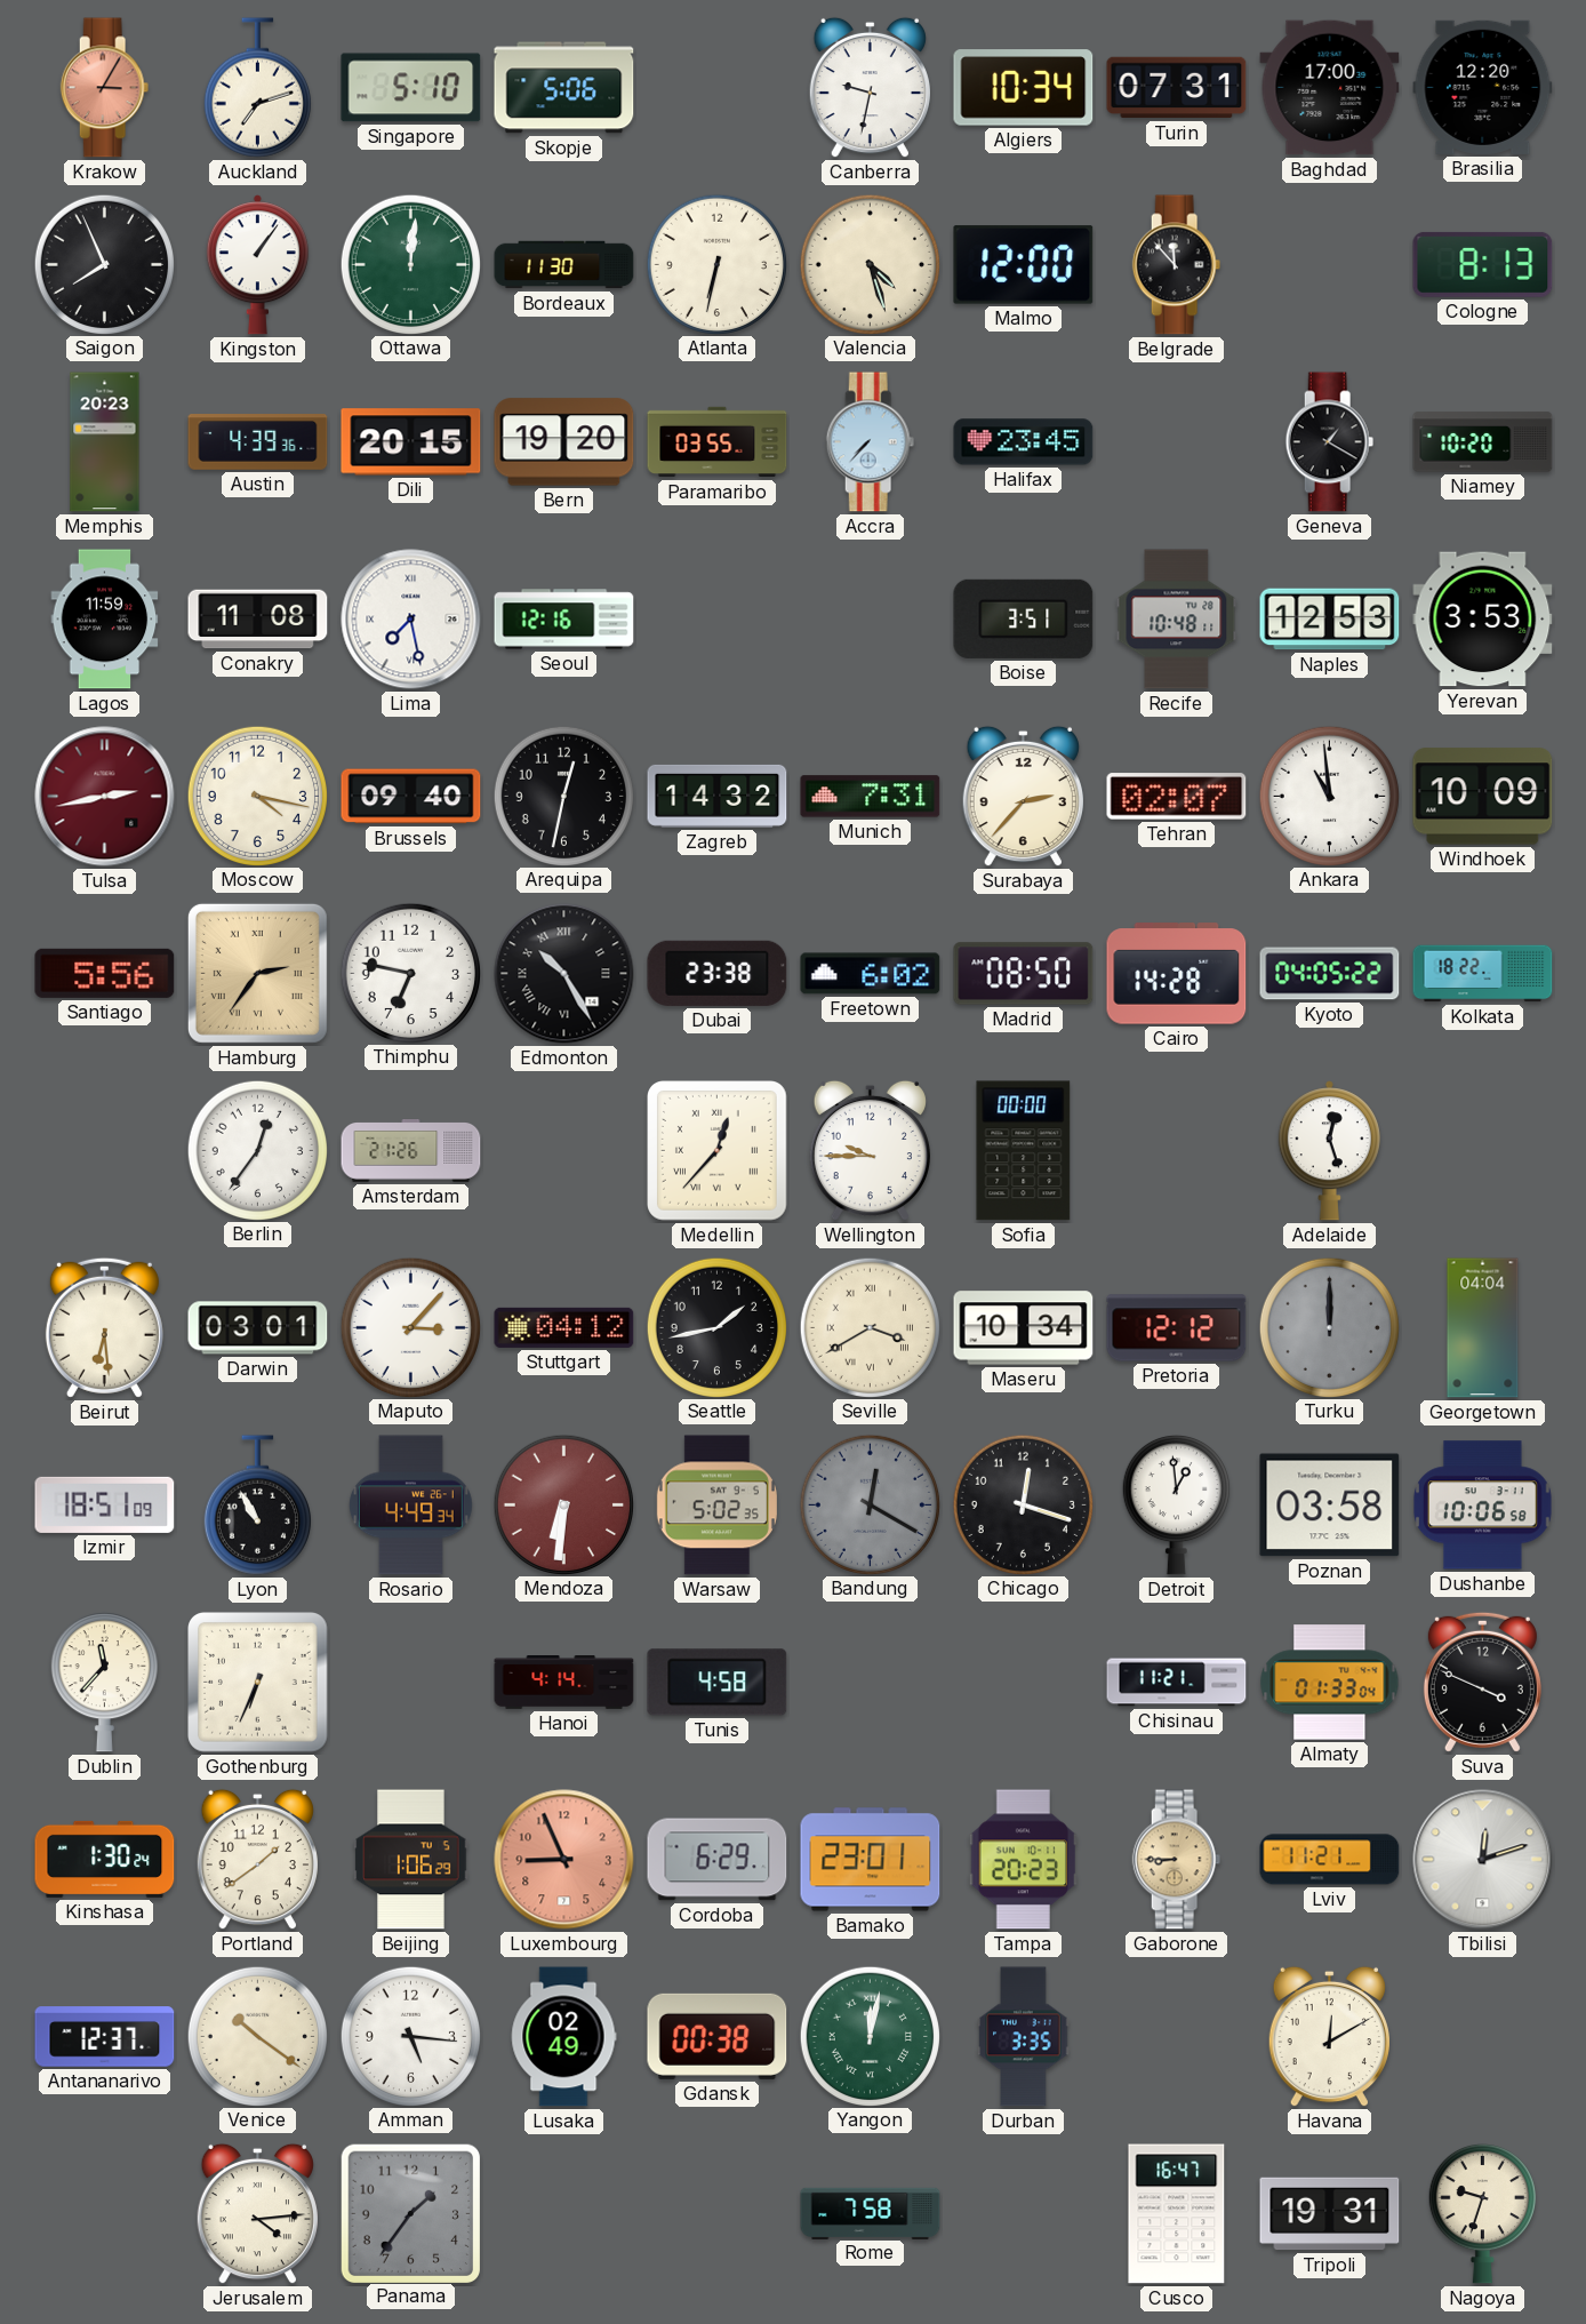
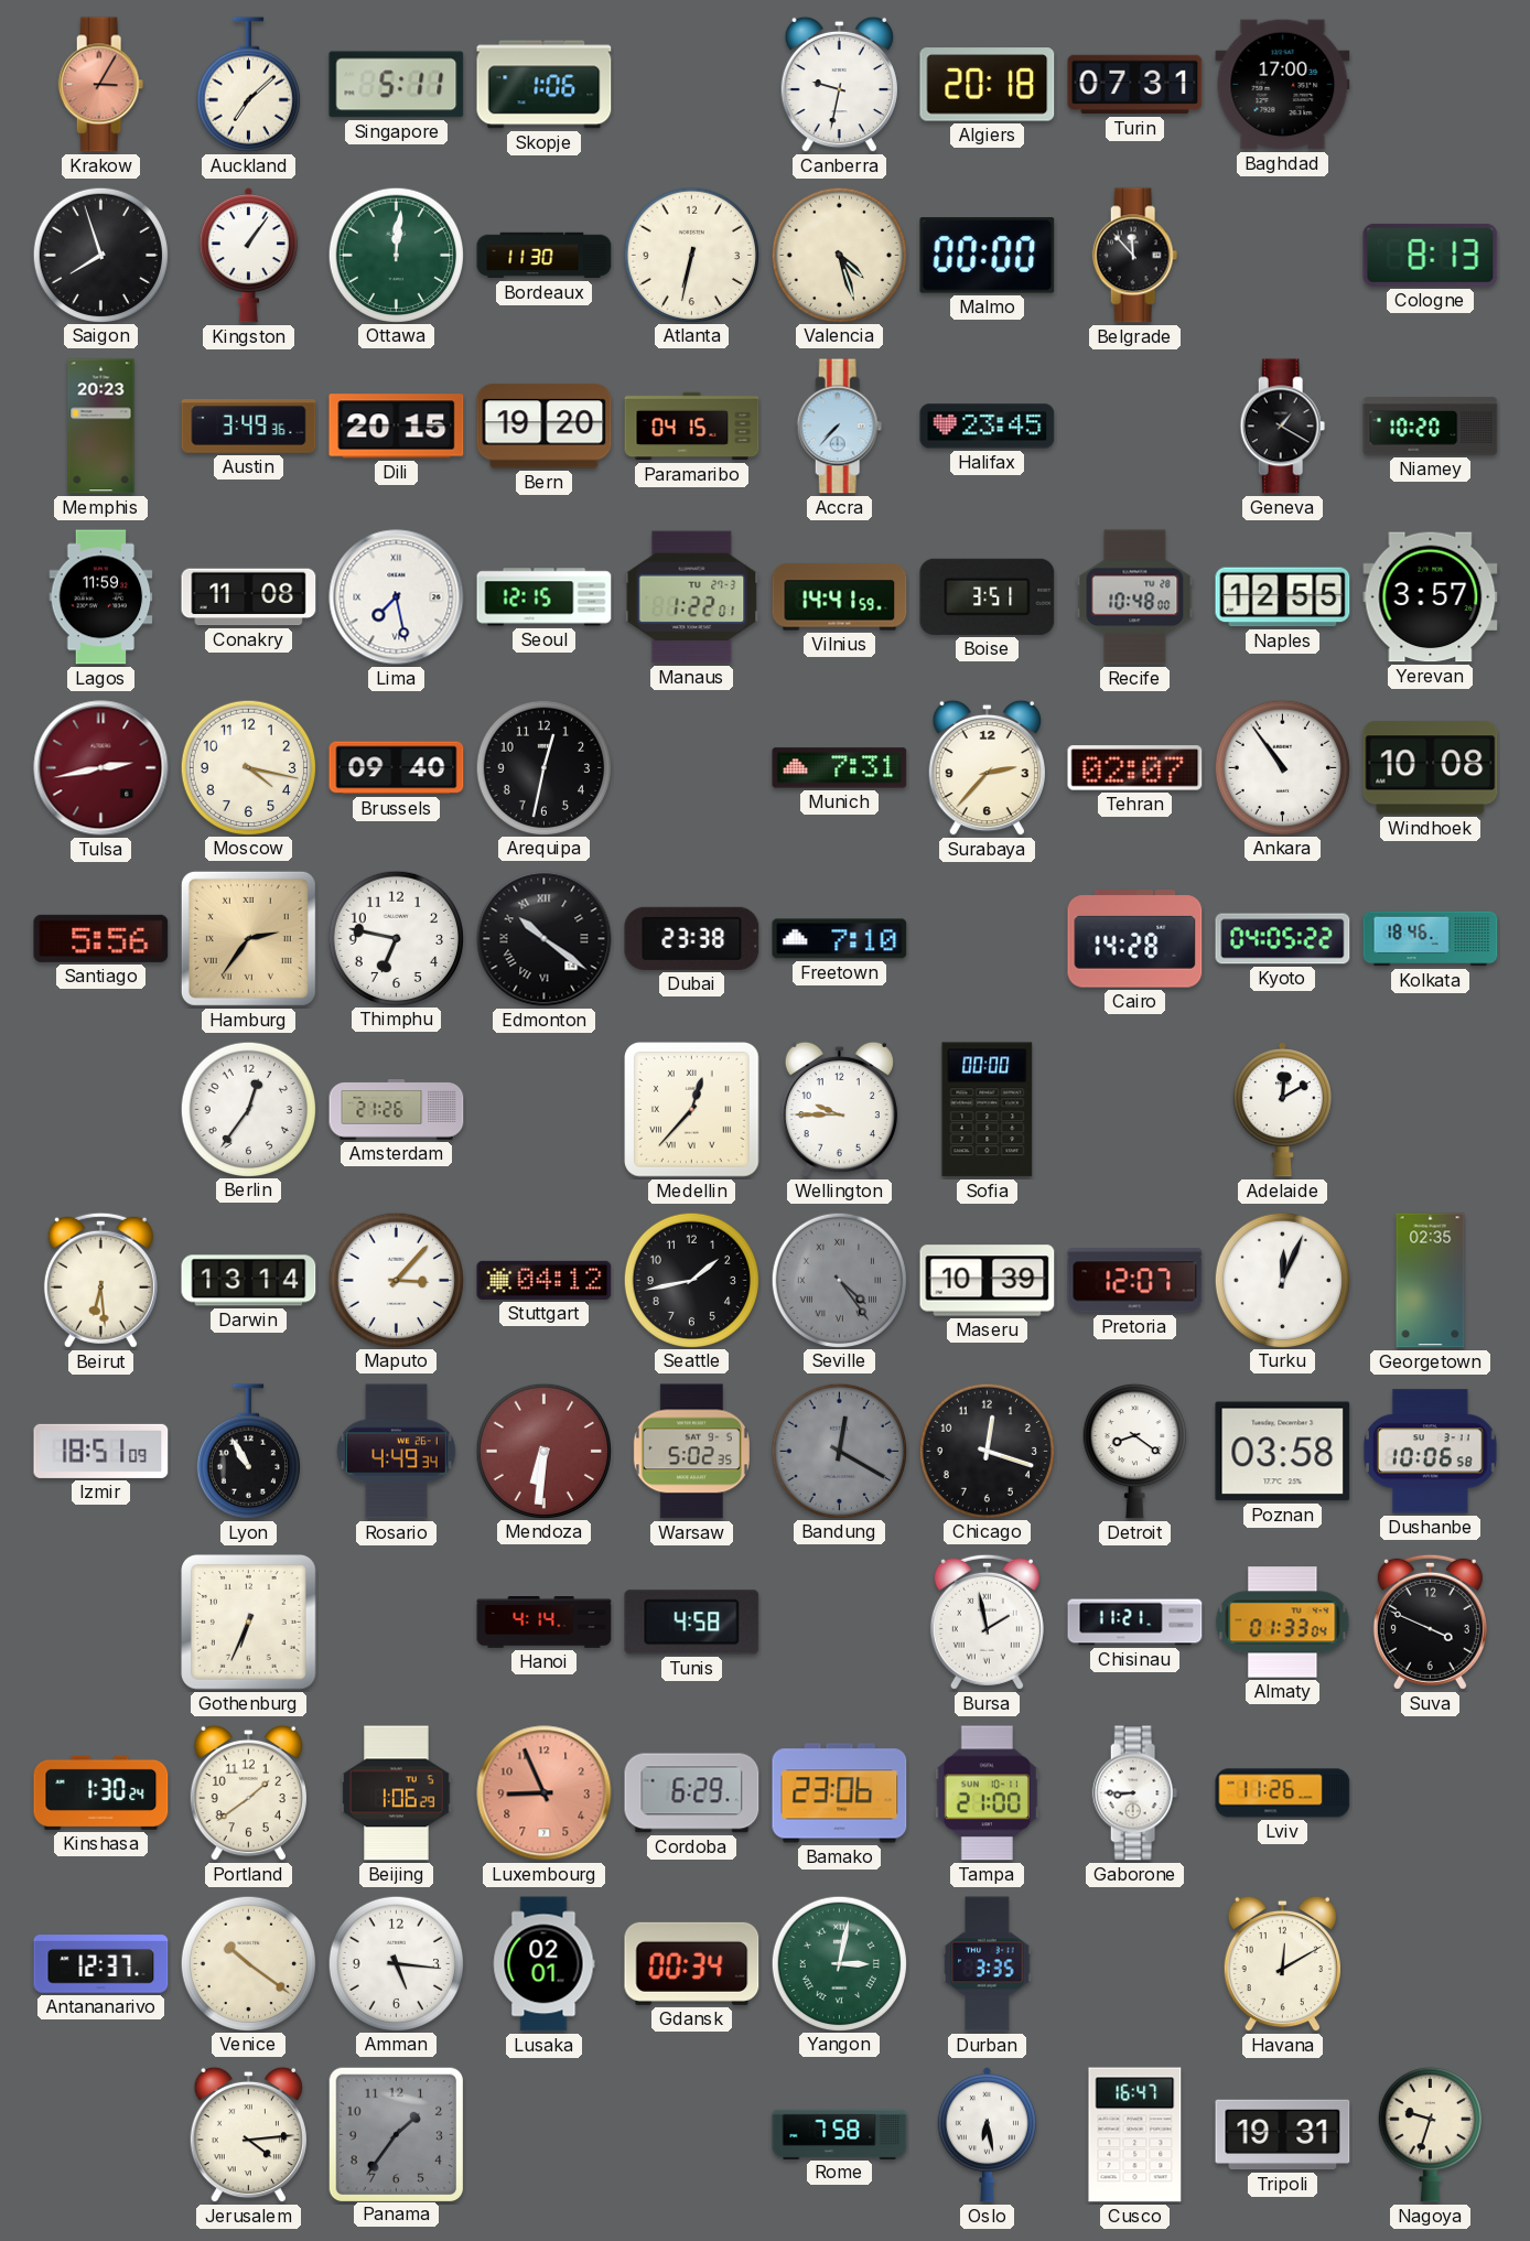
Auckland: 7:12 -> 7:08
Singapore: 5:10 -> 5:11
Skopje: 5:06 -> 1:06
Algiers: 10:34 -> 20:18
Brasilia: 12:20 -> none
Saigon: 7:56 -> 7:57
Malmo: 12:00 -> 00:00
Austin: 4:39 -> 3:49
Paramaribo: 03:55 -> 04:15
Seoul: 12:16 -> 12:15
Manaus: none -> 1:22
Vilnius: none -> 14:41
Recife: 10:48:11 -> 10:48:00
Naples: 12:53 -> 12:55
Yerevan: 3:53 -> 3:57
Zagreb: 14:32 -> none
Ankara: 10:59 -> 10:54
Windhoek: 10:09 -> 10:08
Edmonton: 10:25 -> 10:21
Freetown: 6:02 -> 7:10
Madrid: 08:50 -> none
Kolkata: 18:22 -> 18:46
Adelaide: 12:27 -> 12:10
Darwin: 03:01 -> 13:14
Seville: 3:40 -> 4:24
Seville dial: cream -> grey
Maseru: 10:34 -> 10:39
Pretoria: 12:12 -> 12:07
Turku: 12:00 -> 12:04
Turku dial: grey -> white
Georgetown: 04:04 -> 02:35
Detroit: 12:59 -> 8:21
Dublin: 11:37 -> none
Bursa: none -> 1:58
Bamako: 23:01 -> 23:06
Tampa: 20:23 -> 21:00
Gaborone dial: champagne -> white
Lviv: 11:21 -> 11:26
Tbilisi: 12:12 -> none
Lusaka: 02:49 -> 02:01
Gdansk: 00:38 -> 00:34
Yangon: 12:02 -> 3:02
Oslo: none -> 6:28
